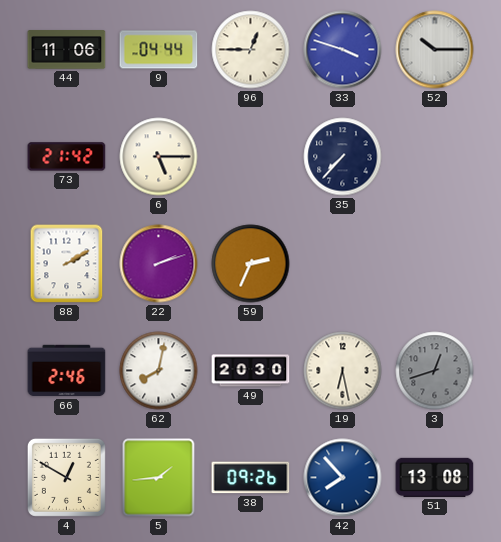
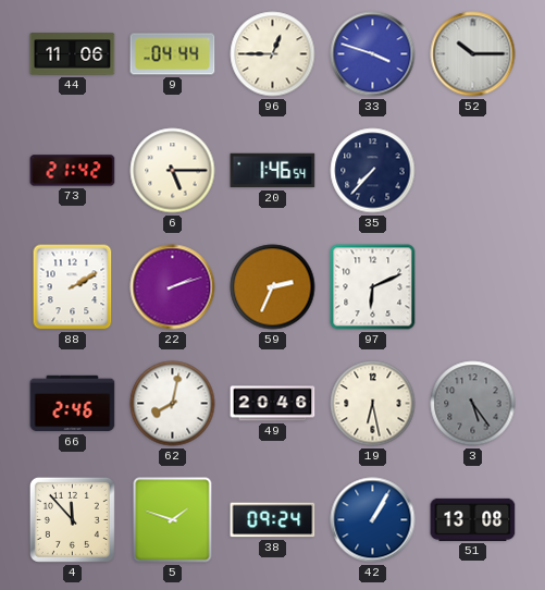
20: none -> 1:46
97: none -> 6:11
49: 20:30 -> 20:46
3: 12:42 -> 5:24
4: 12:50 -> 11:53
5: 1:44 -> 1:48
38: 09:26 -> 09:24
42: 7:53 -> 1:05
